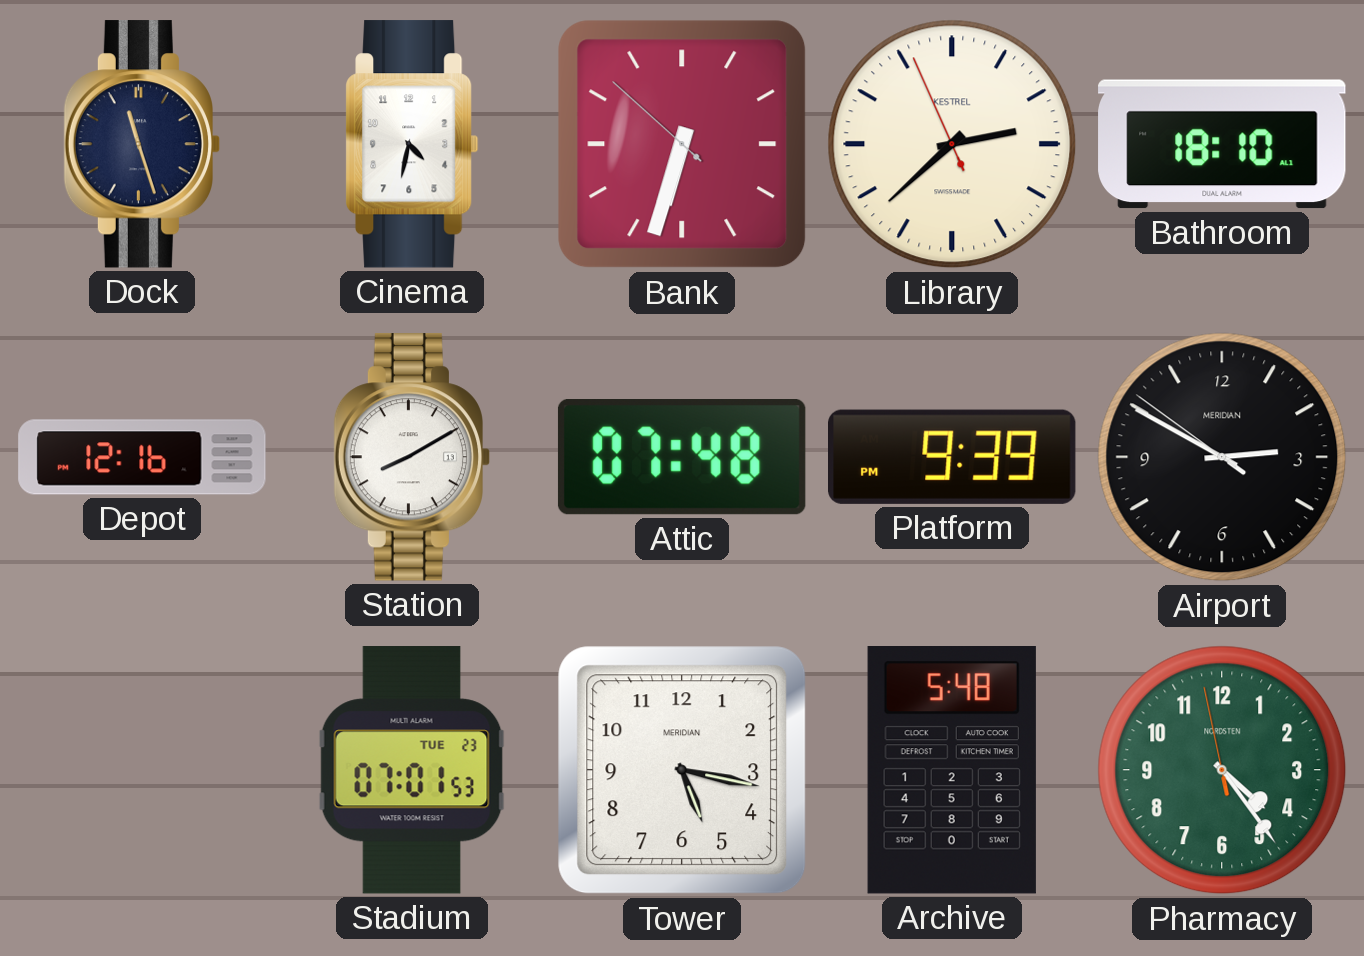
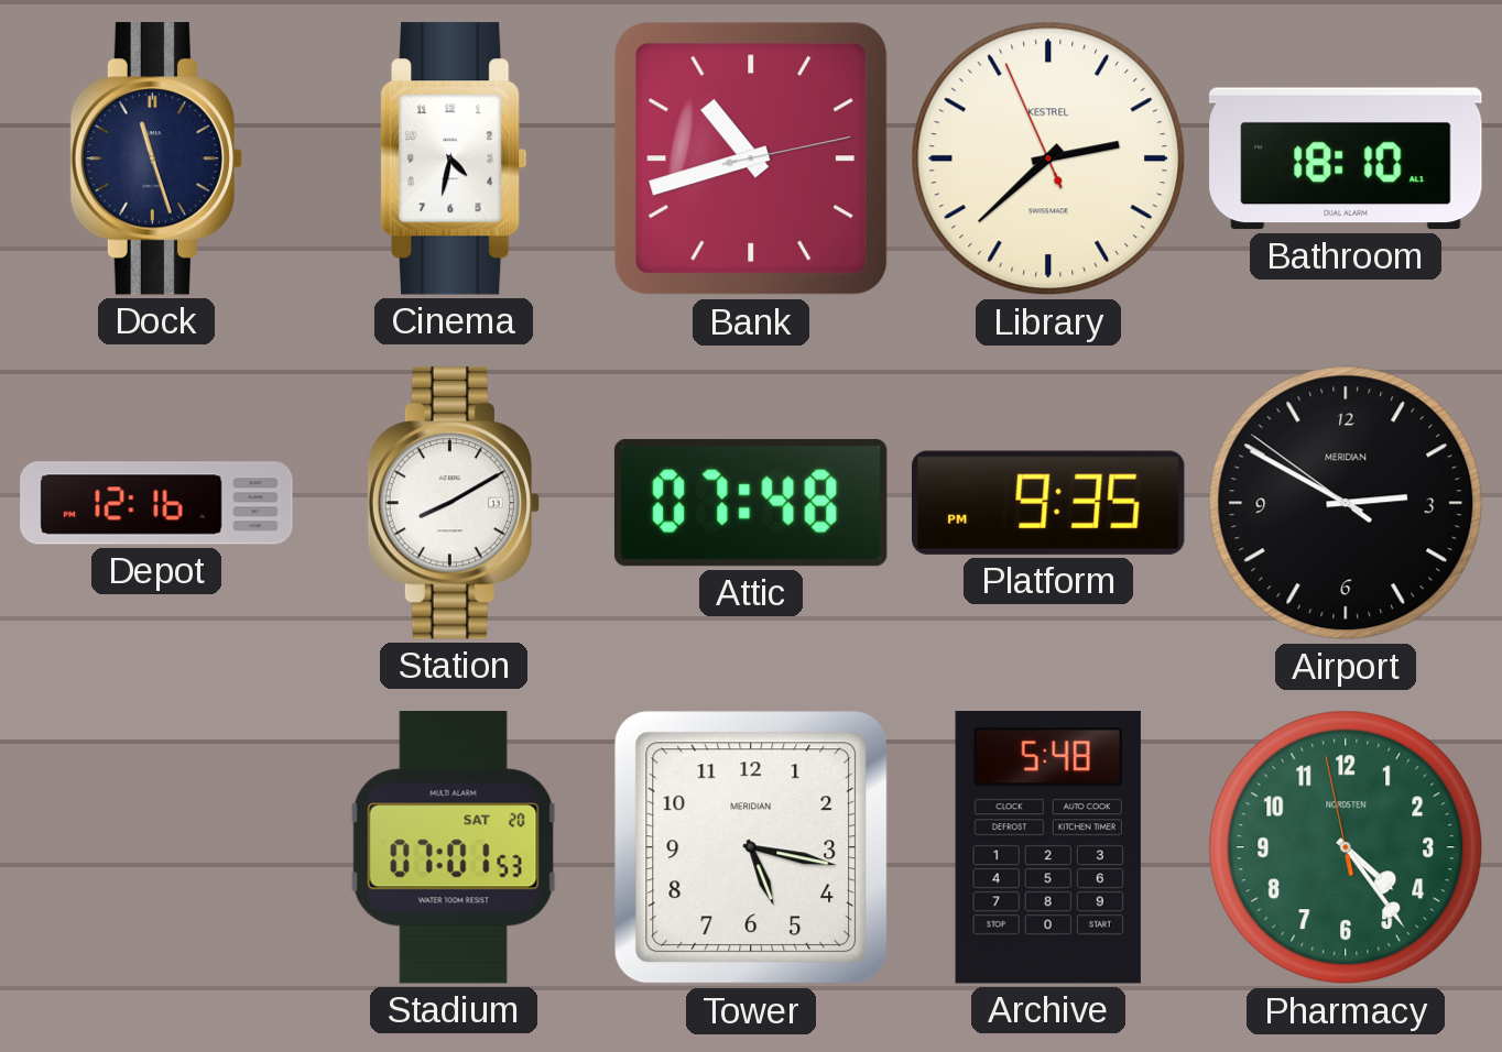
Bank: 6:32 -> 10:42
Platform: 9:39 -> 9:35
Stadium date: TUE 23 -> SAT 20
